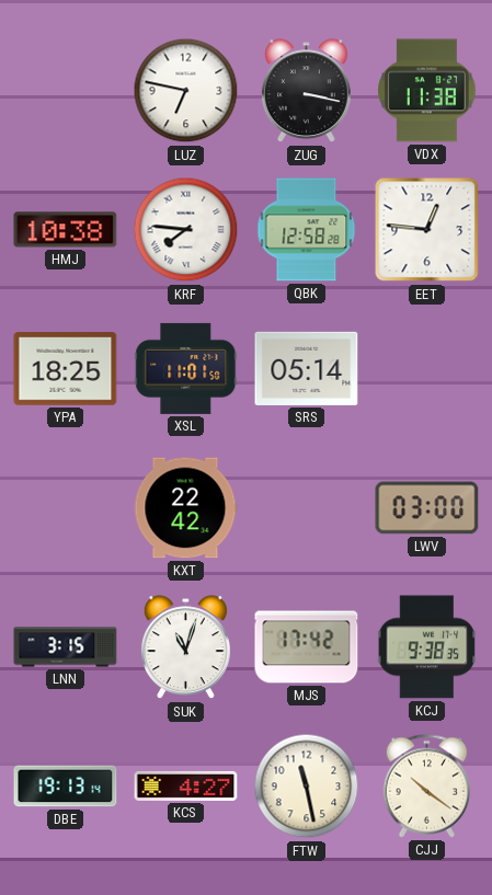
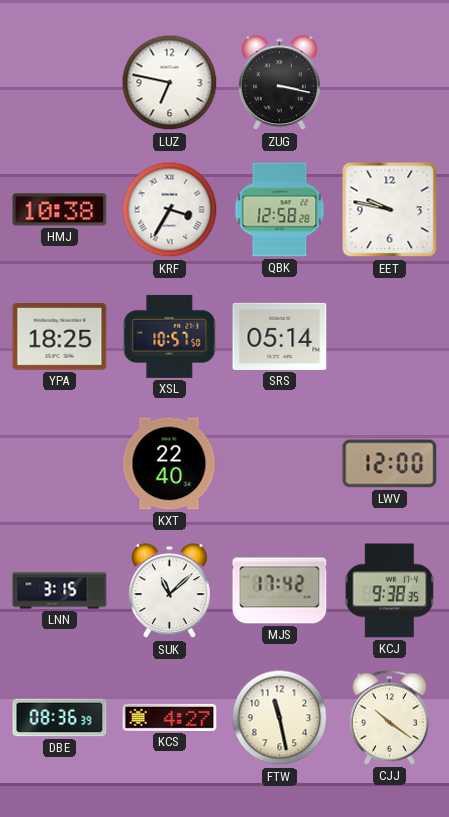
VDX: 11:38 -> none
KRF: 7:46 -> 3:35
EET: 12:46 -> 9:47
XSL: 11:01 -> 10:57
KXT: 22:42 -> 22:40
LWV: 03:00 -> 12:00
SUK: 11:03 -> 11:08
DBE: 19:13 -> 08:36
